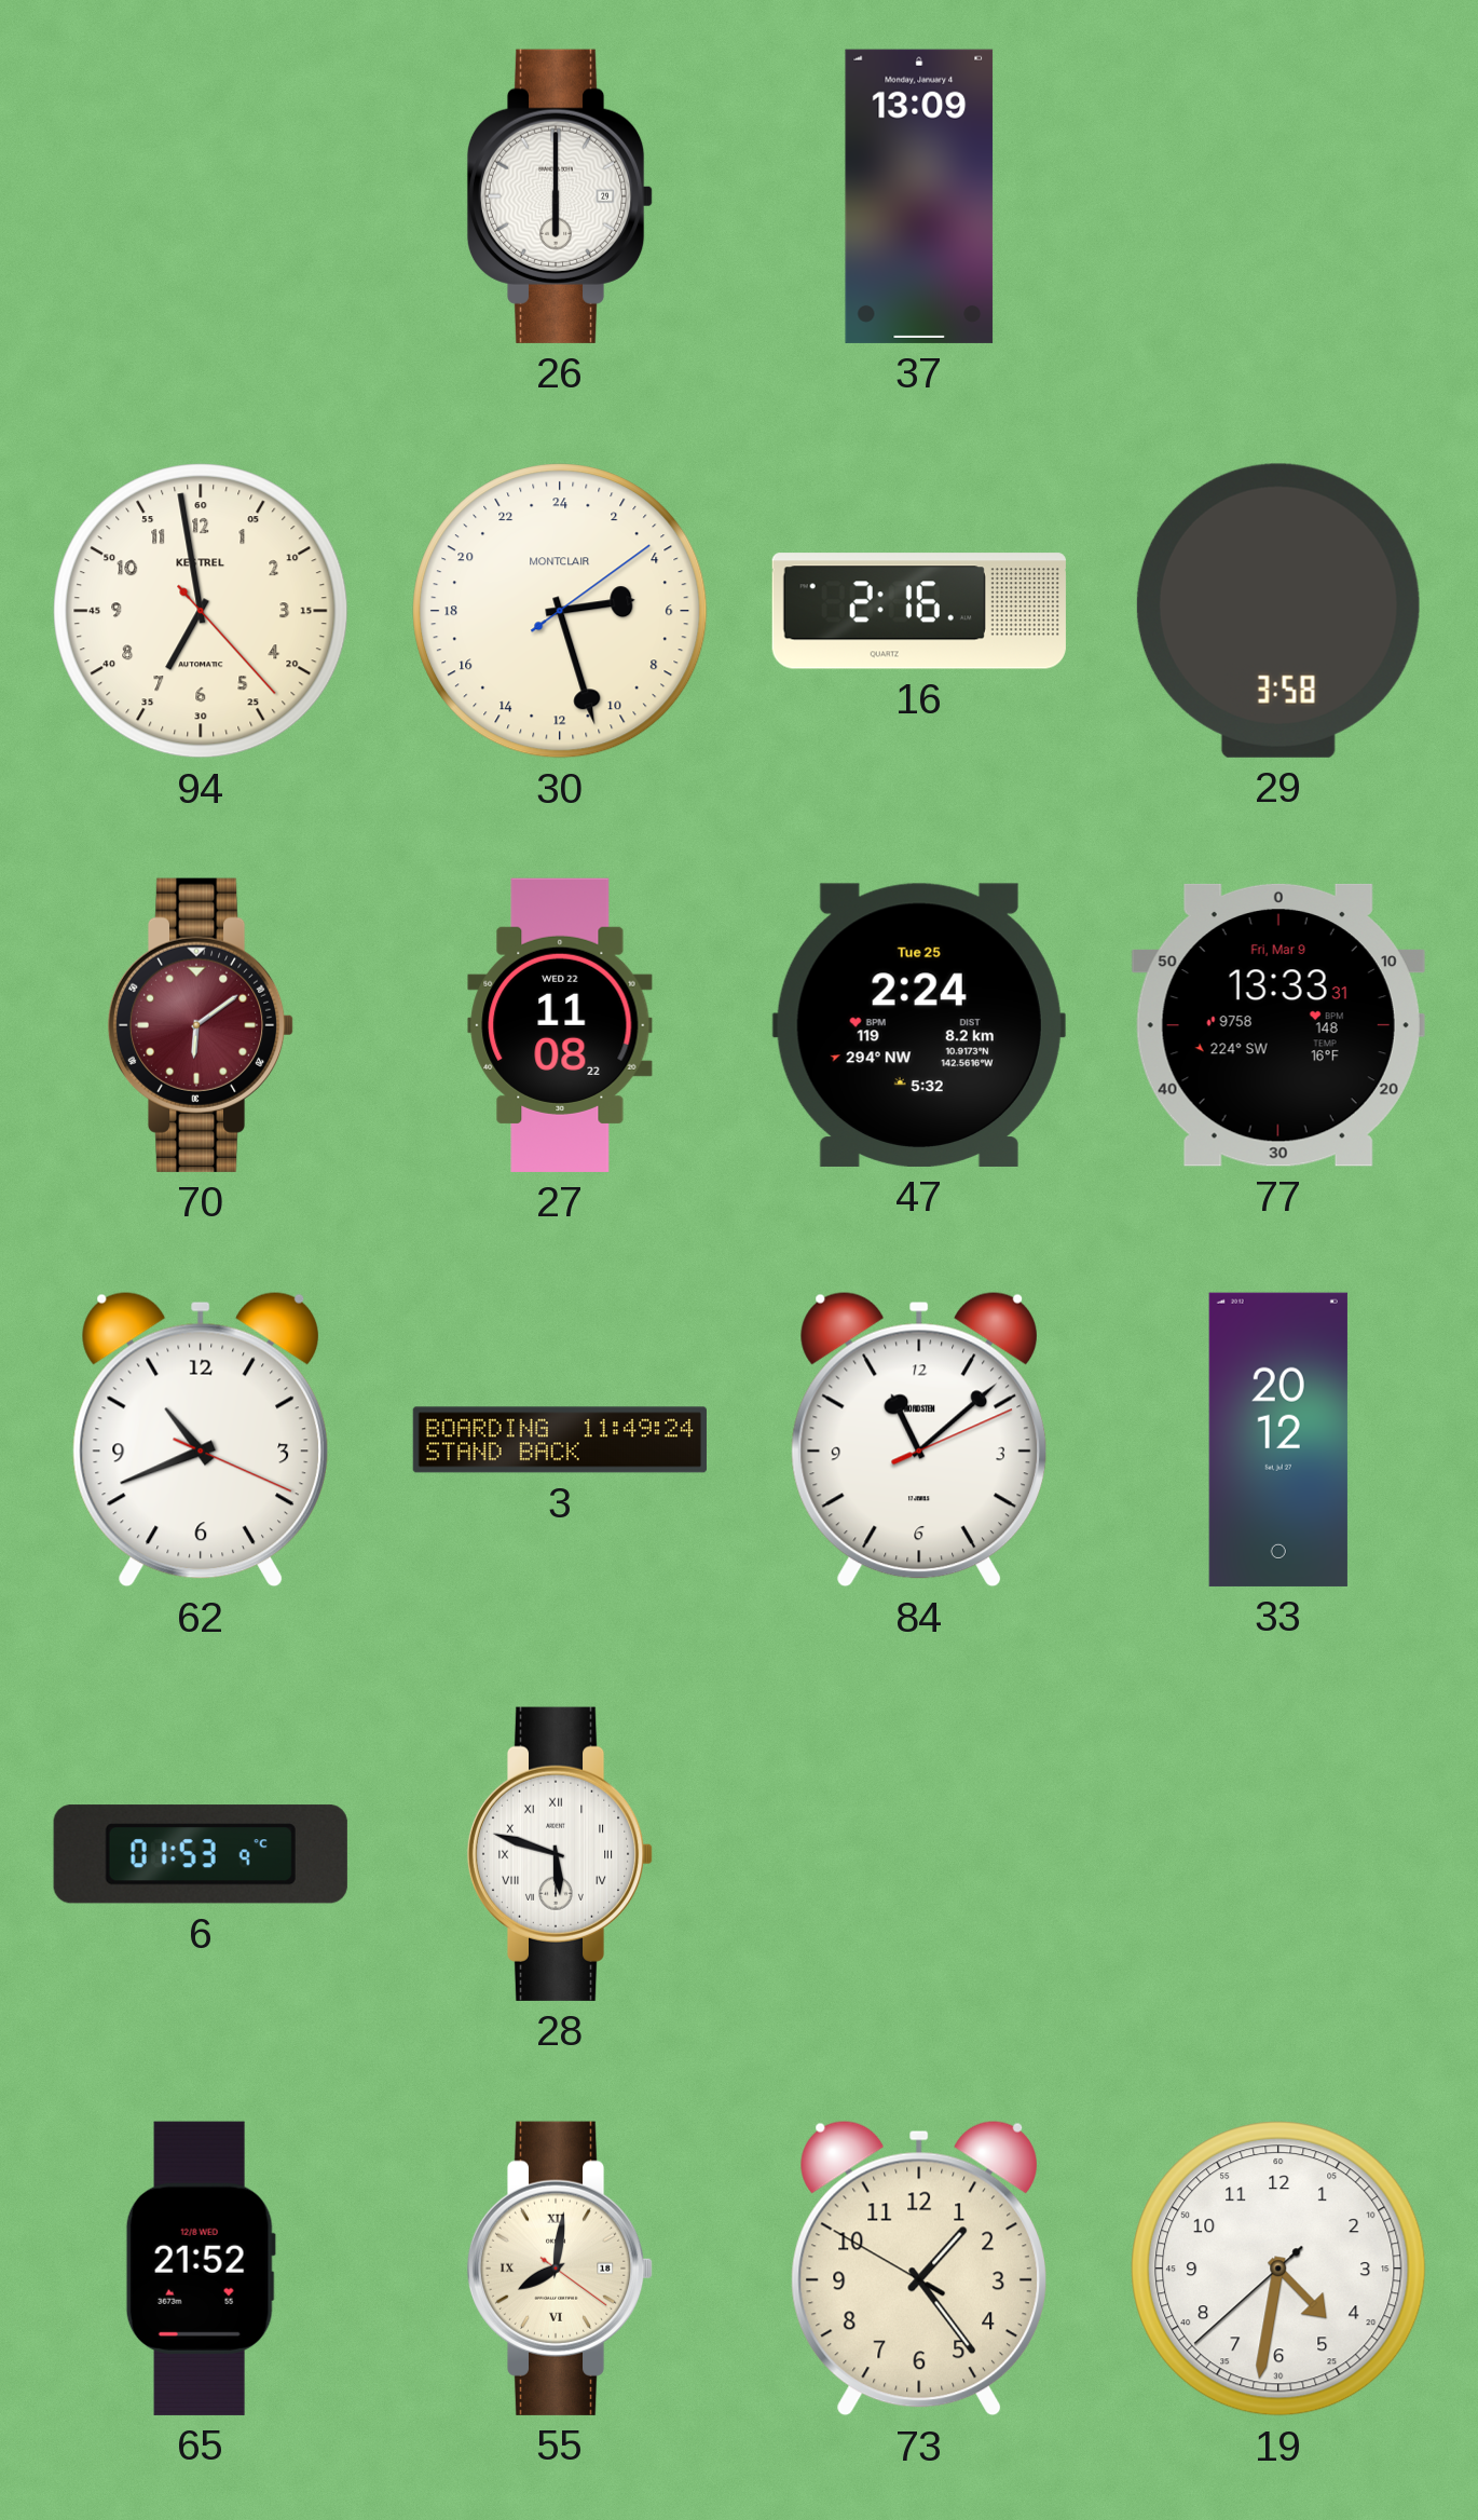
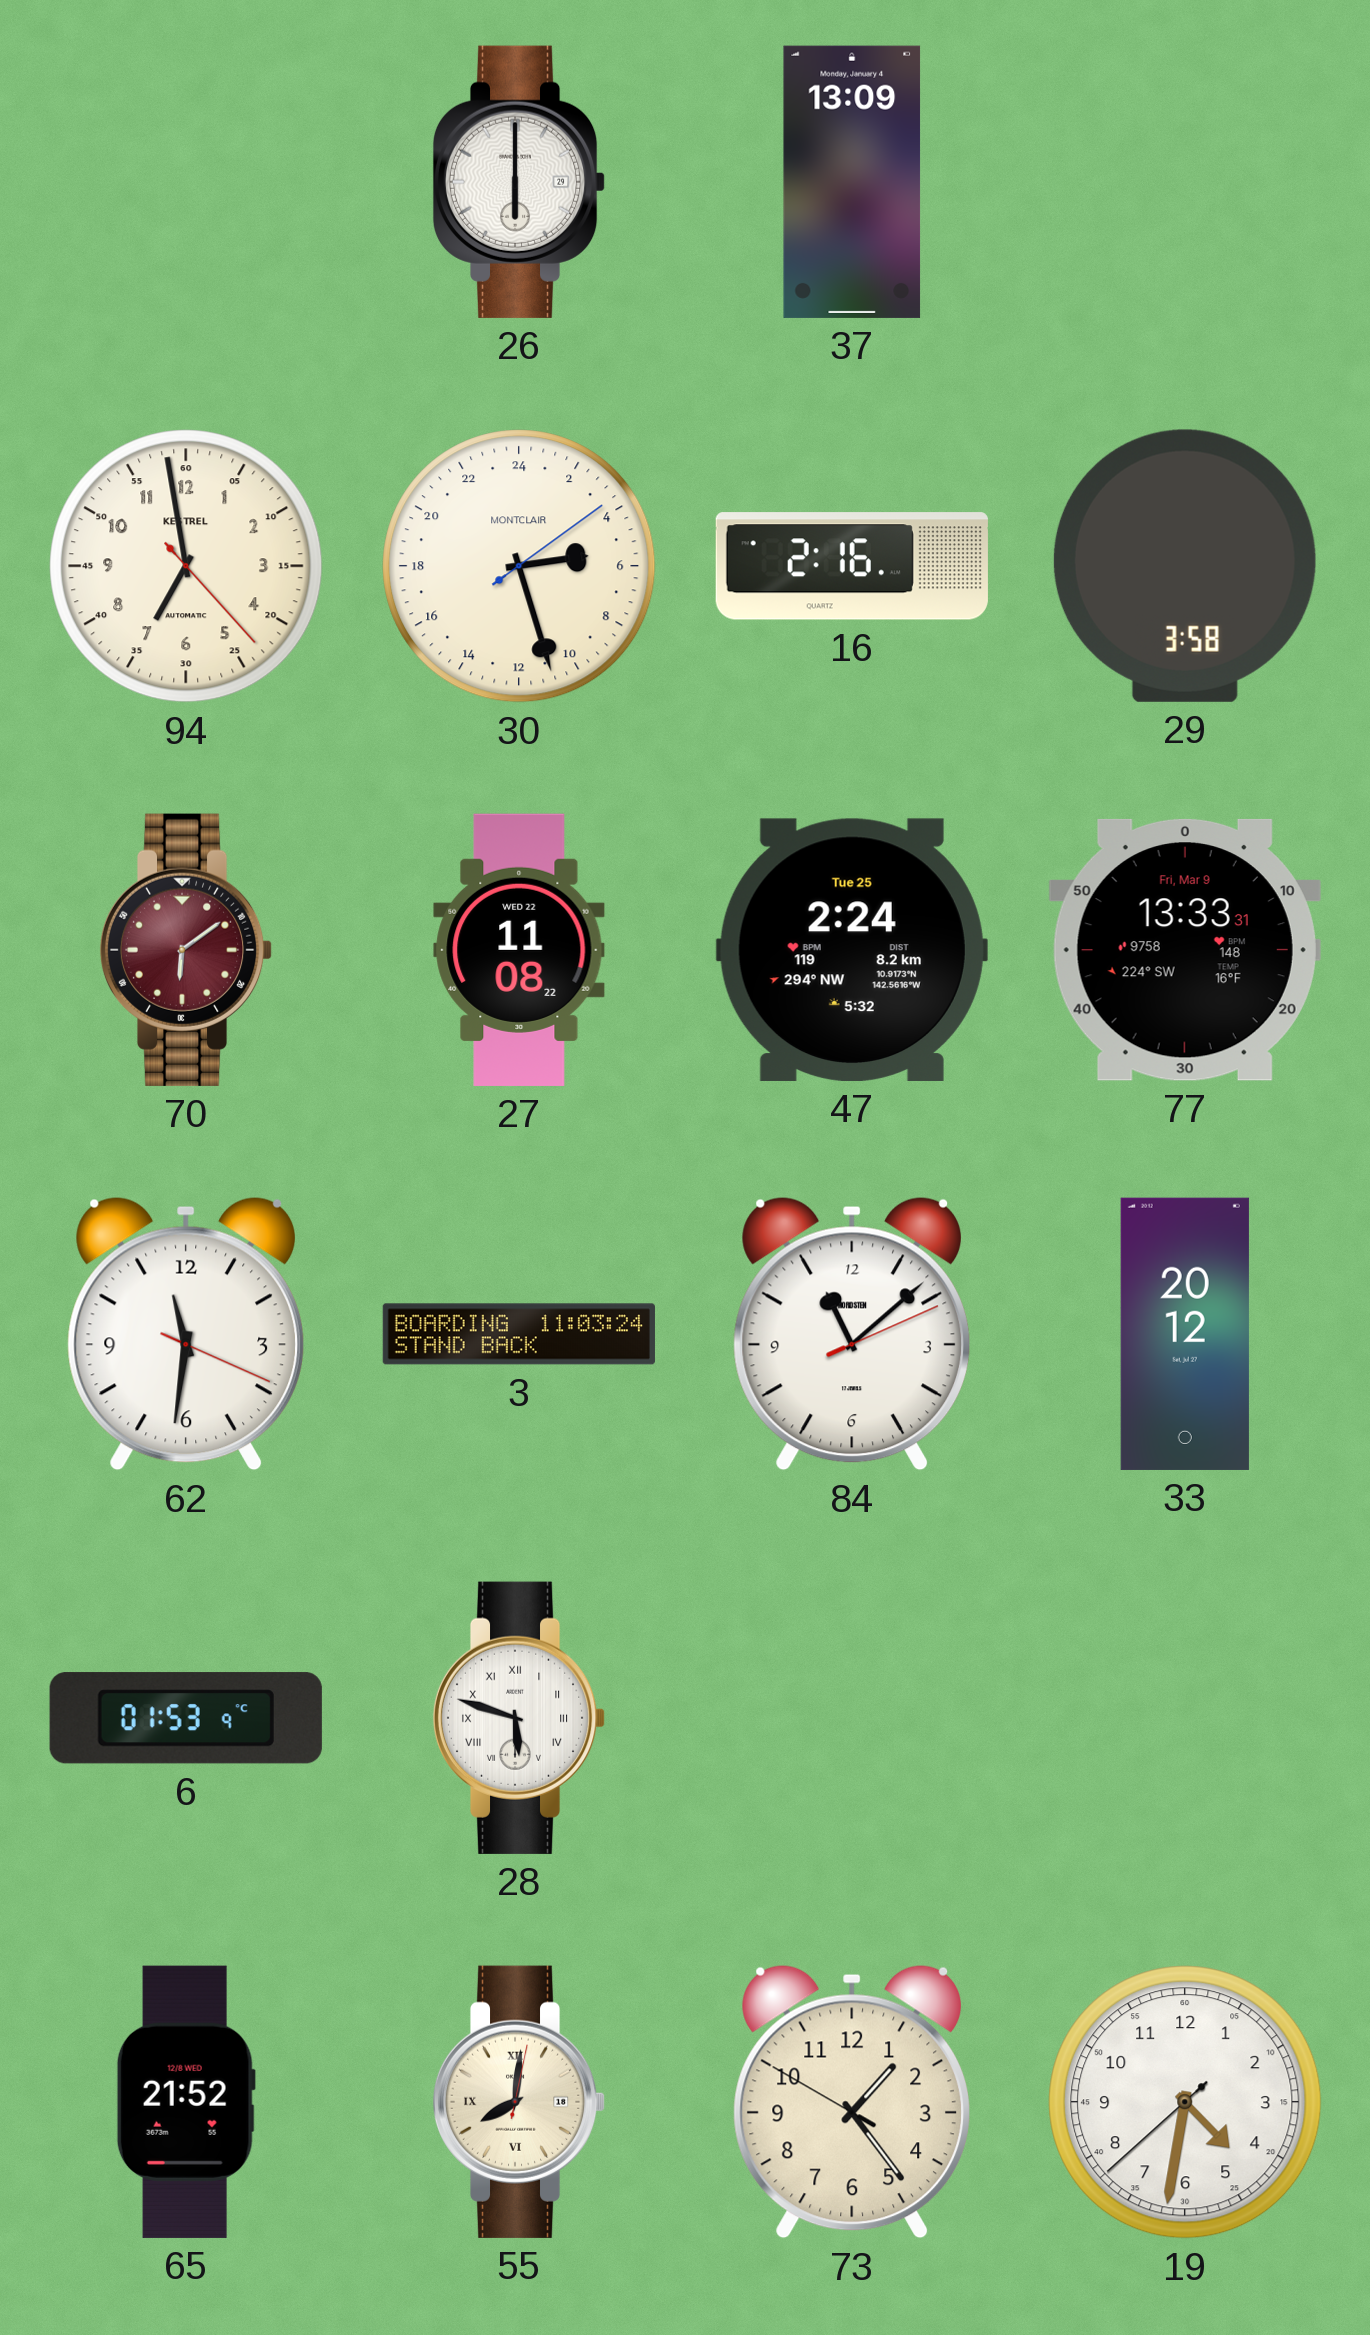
62: 10:41 -> 11:31
3: 11:49 -> 11:03
55: 8:01:21 -> 8:01:02
